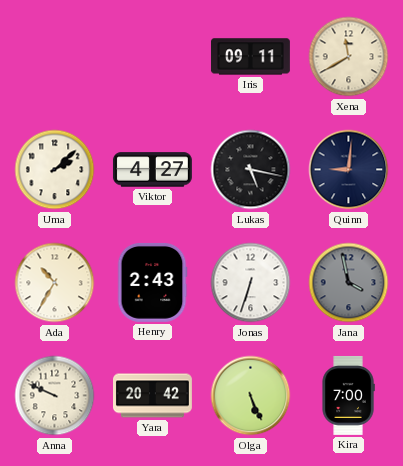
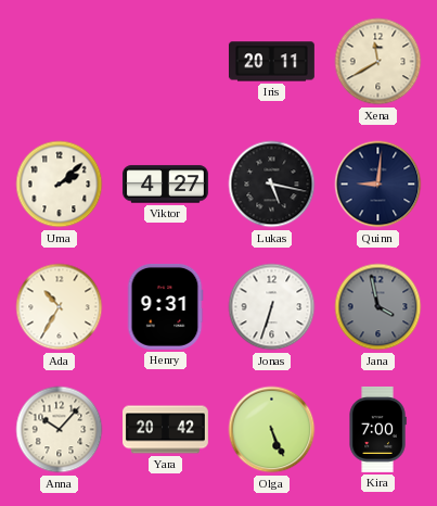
Iris: 09:11 -> 20:11
Henry: 2:43 -> 9:31
Anna: 9:49 -> 10:07
